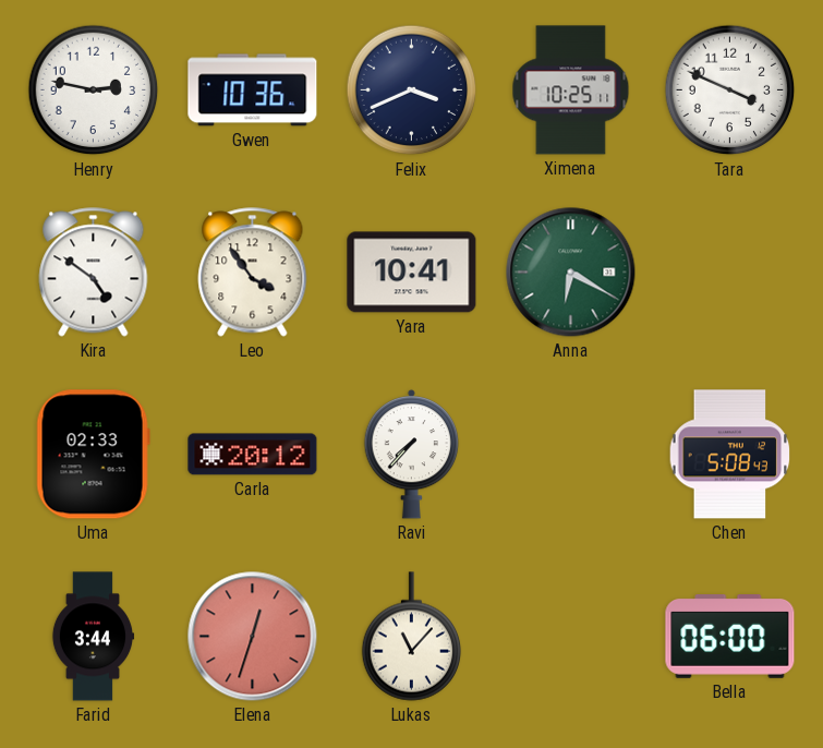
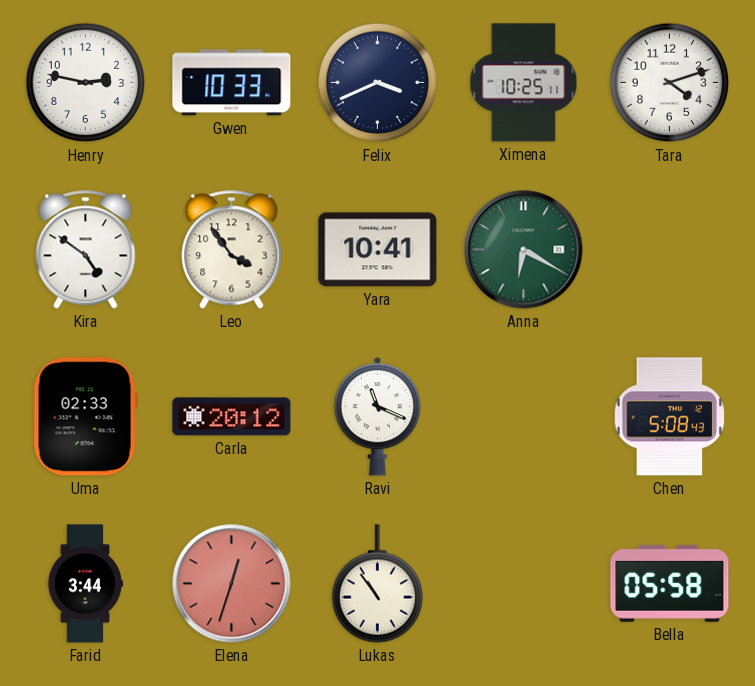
Gwen: 10:36 -> 10:33
Tara: 3:49 -> 4:12
Ravi: 7:37 -> 11:19
Lukas: 11:07 -> 10:54
Bella: 06:00 -> 05:58
